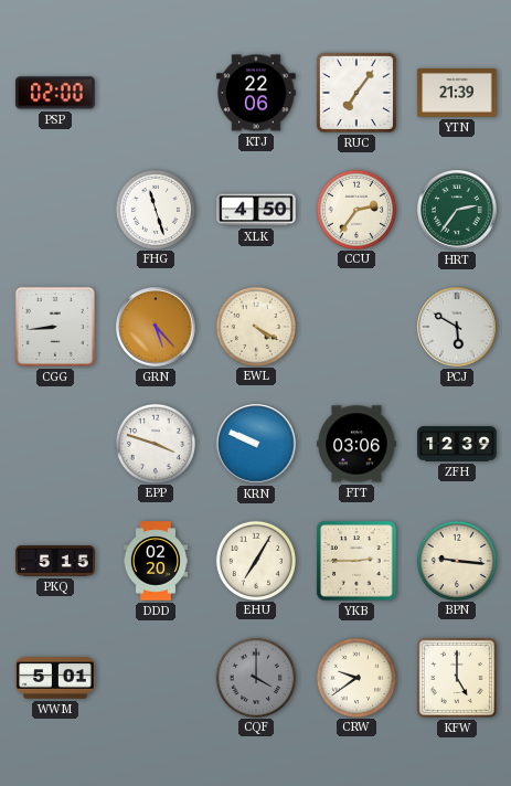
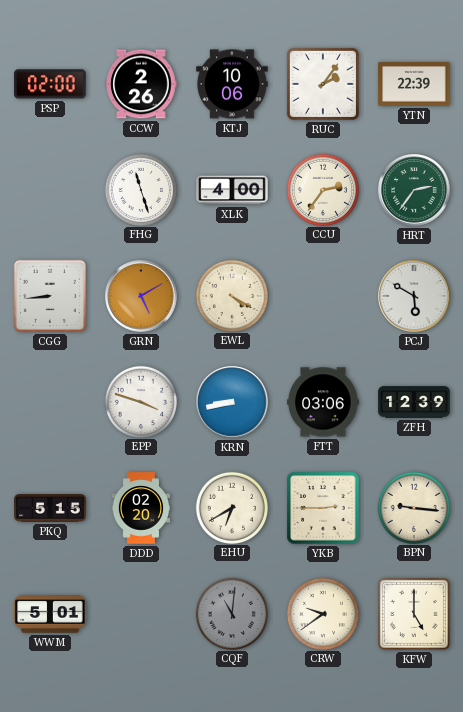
CCW: none -> 2:26
KTJ: 22:06 -> 10:06
RUC: 7:06 -> 2:06
YTN: 21:39 -> 22:39
XLK: 4:50 -> 4:00
GRN: 5:23 -> 5:10
KRN: 9:49 -> 8:43
EHU: 7:05 -> 6:40
CQF: 4:00 -> 11:01
